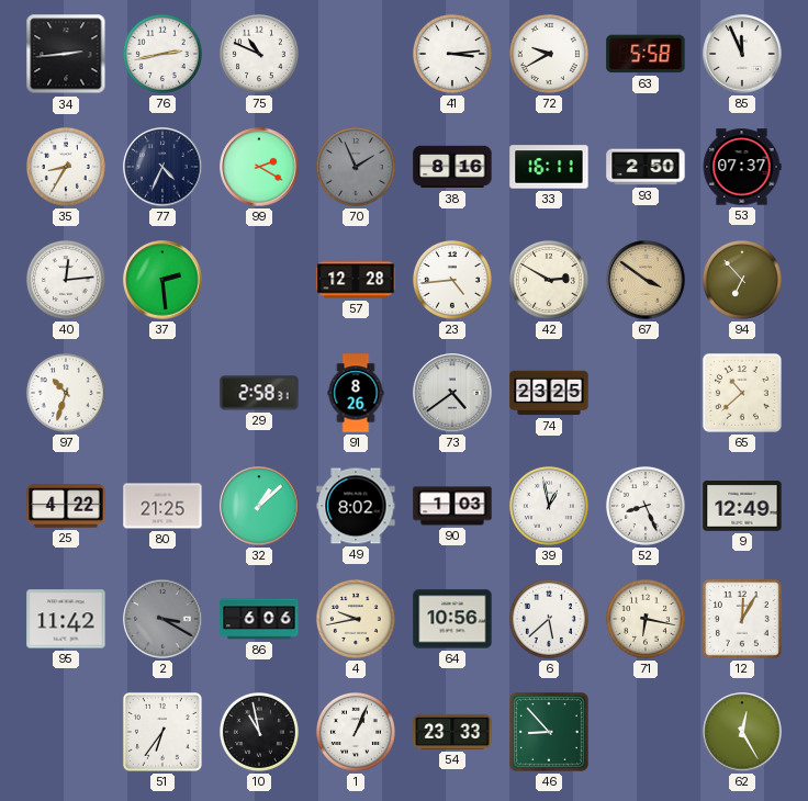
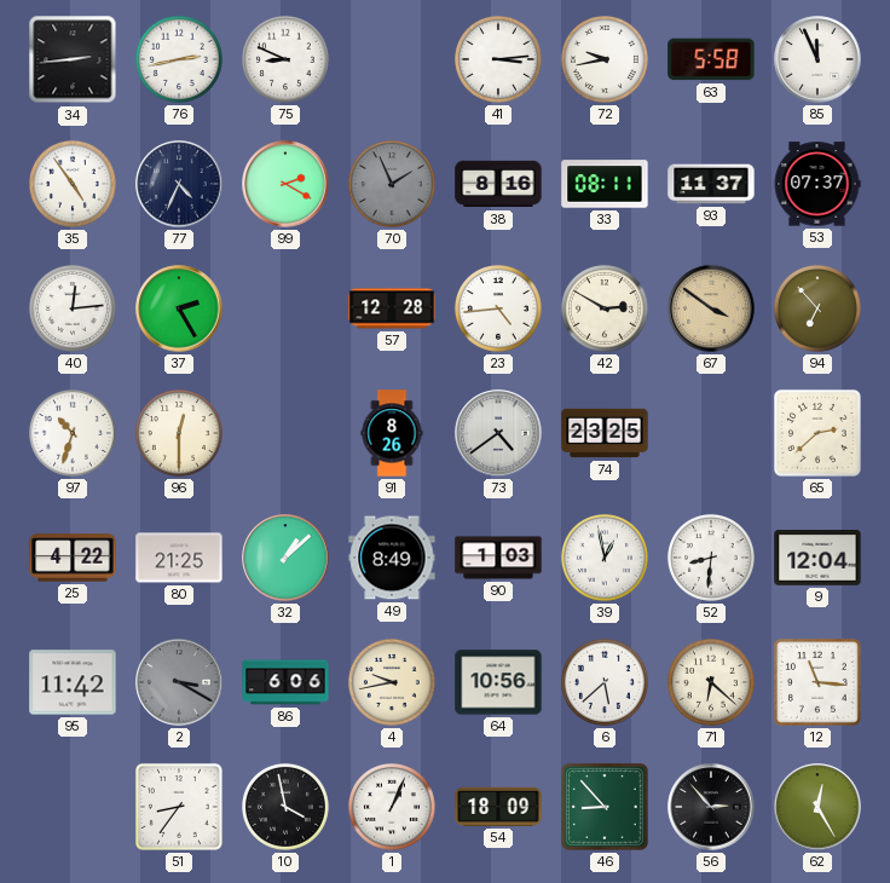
75: 10:49 -> 8:49
72: 9:40 -> 9:43
35: 8:35 -> 4:54
33: 16:11 -> 08:11
93: 2:50 -> 11:37
37: 2:29 -> 2:25
96: none -> 12:30
29: 2:58 -> none
65: 10:38 -> 2:38
49: 8:02 -> 8:49
52: 8:26 -> 8:31
9: 12:49 -> 12:04
71: 6:17 -> 6:22
12: 12:05 -> 11:16
51: 6:36 -> 8:36
10: 10:58 -> 3:58
54: 23:33 -> 18:09
56: none -> 2:53
